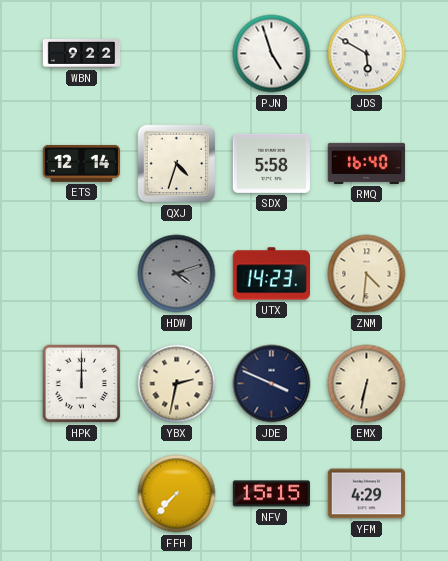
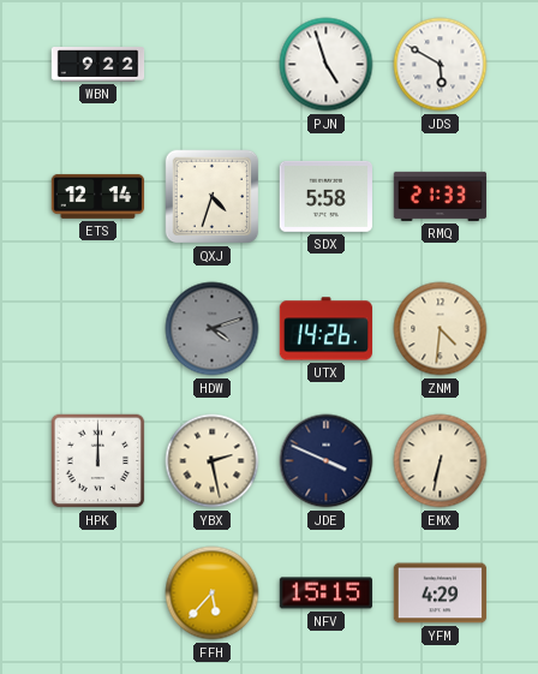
RMQ: 16:40 -> 21:33
UTX: 14:23 -> 14:26
YBX: 2:32 -> 2:28
FFH: 7:37 -> 5:37
